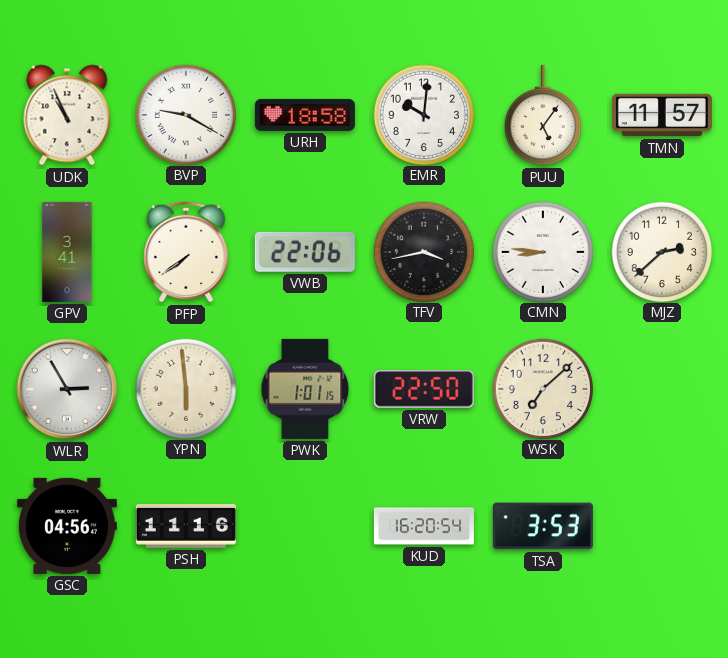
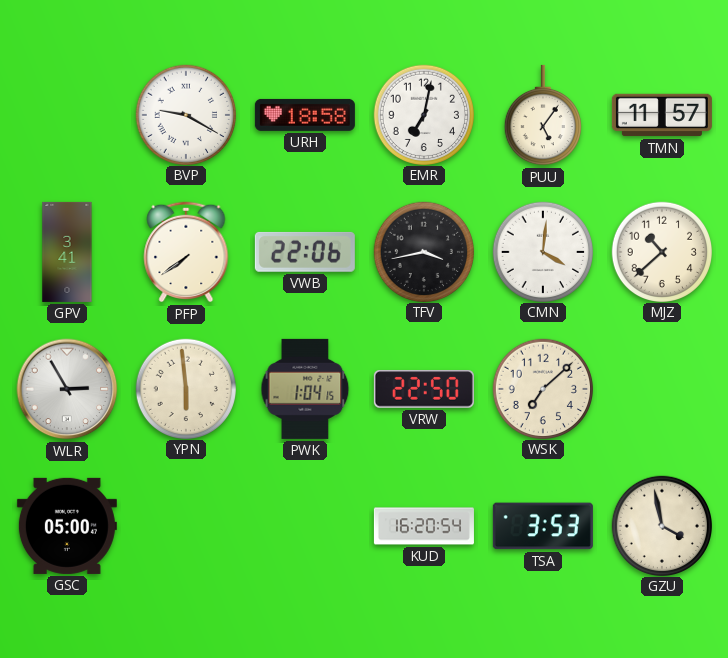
UDK: 10:56 -> none
EMR: 10:01 -> 7:02
CMN: 8:46 -> 4:01
MJZ: 2:38 -> 10:38
PWK: 1:01 -> 1:04
GSC: 04:56 -> 05:00
PSH: 11:16 -> none
GZU: none -> 3:58
